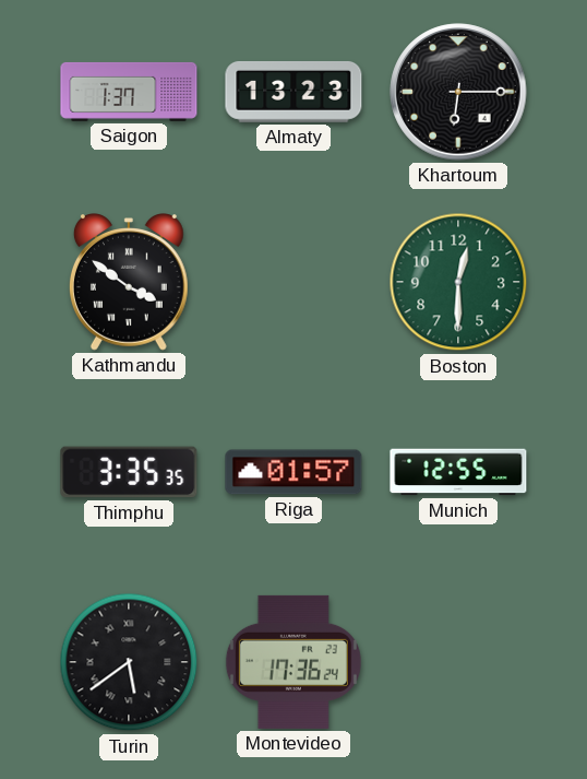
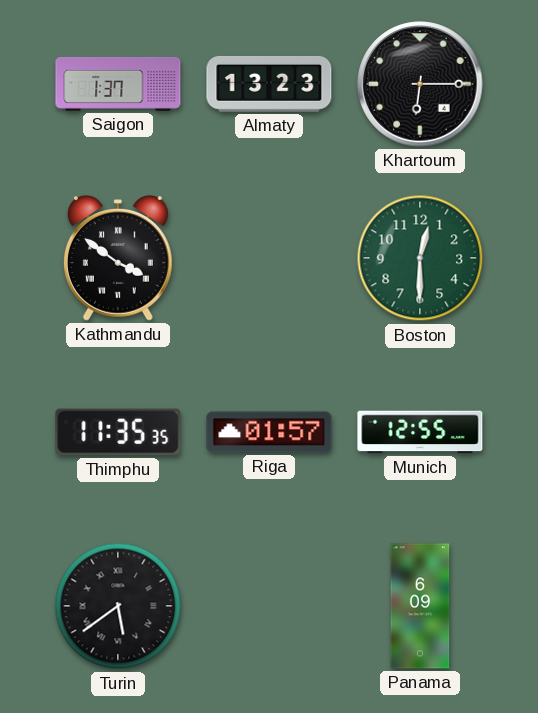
Thimphu: 3:35 -> 11:35
Montevideo: 17:36 -> none
Panama: none -> 6:09
